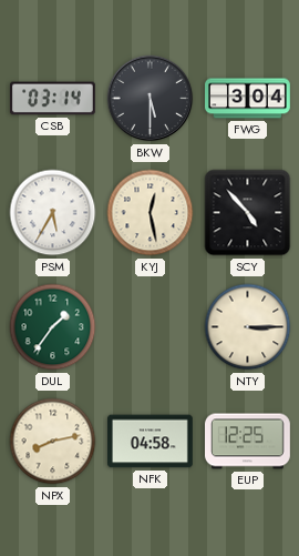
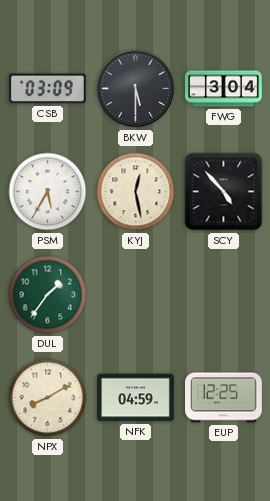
CSB: 03:14 -> 03:09
NTY: 3:15 -> none
NPX: 8:13 -> 8:10
NFK: 04:58 -> 04:59
